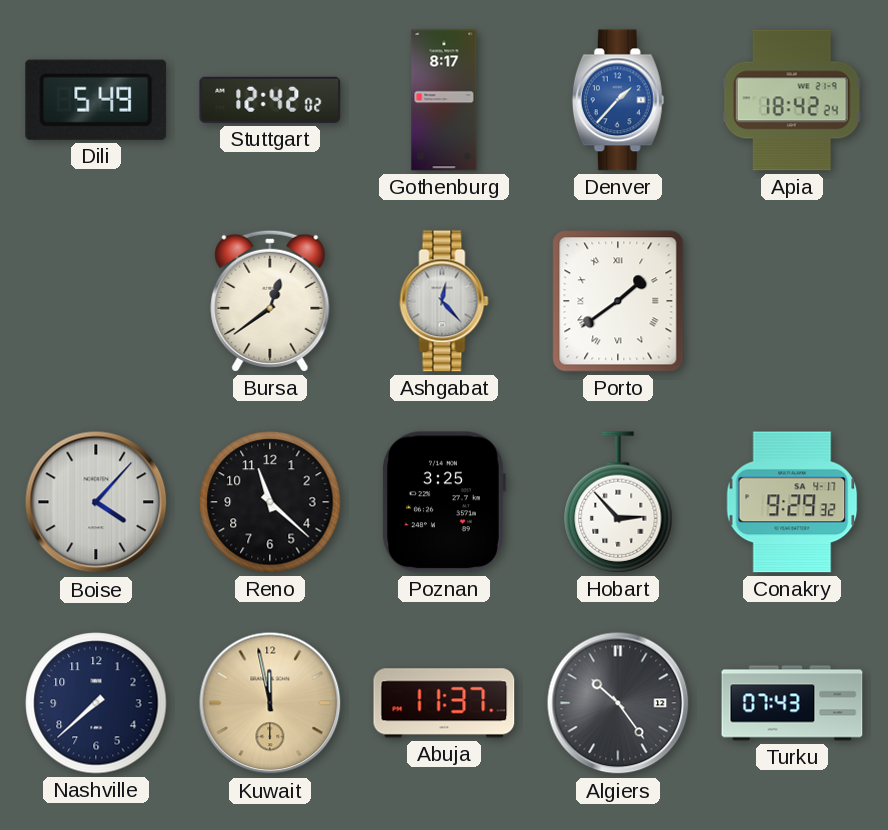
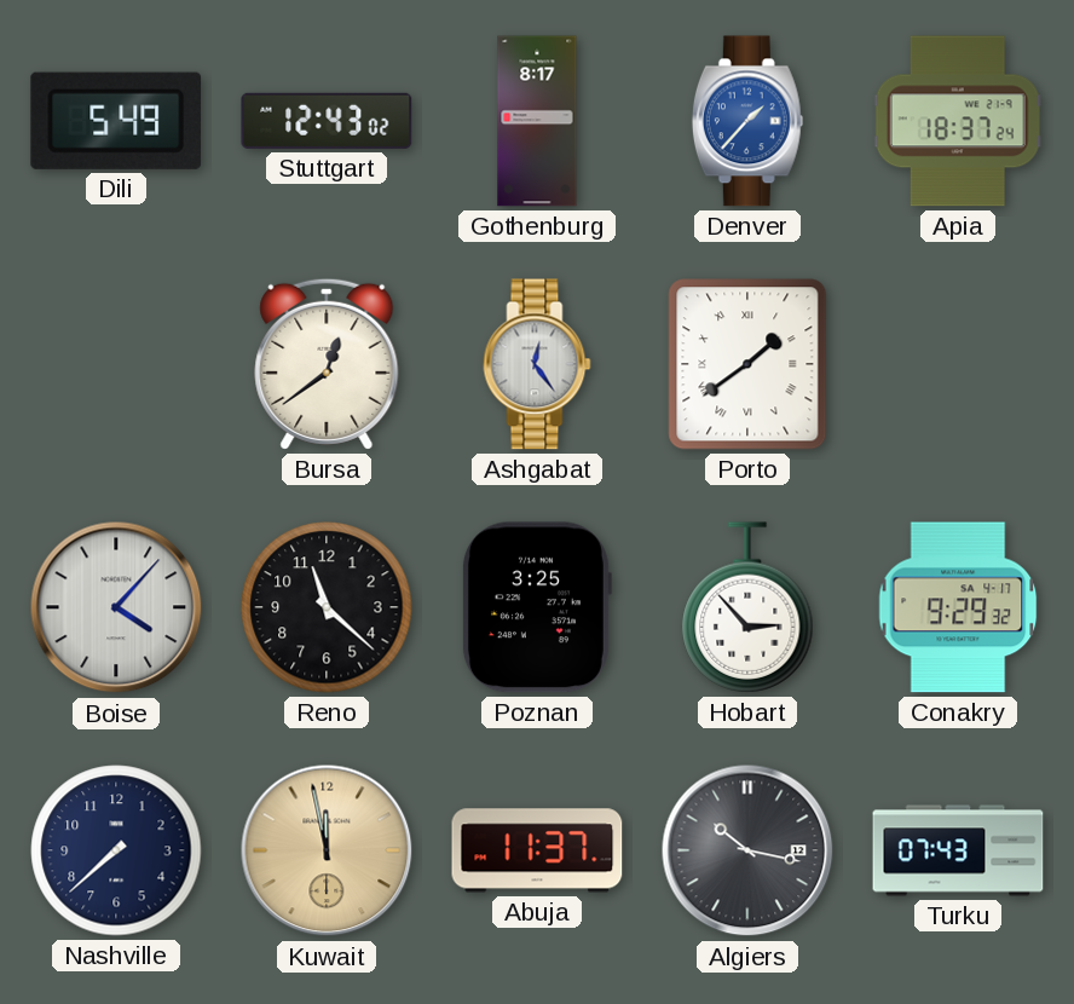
Stuttgart: 12:42 -> 12:43
Apia: 18:42 -> 18:37
Ashgabat: 12:23 -> 12:24
Algiers: 10:24 -> 10:17
